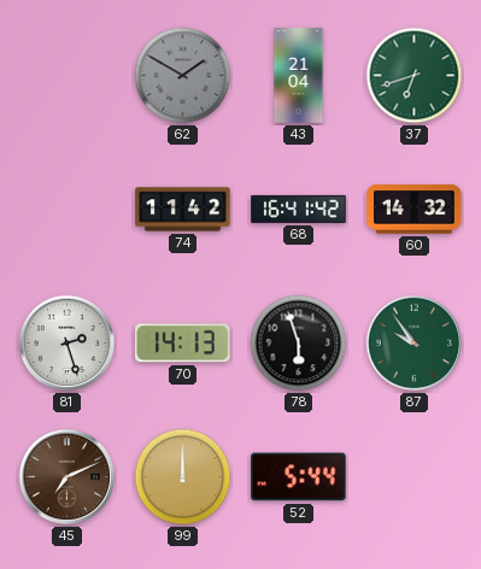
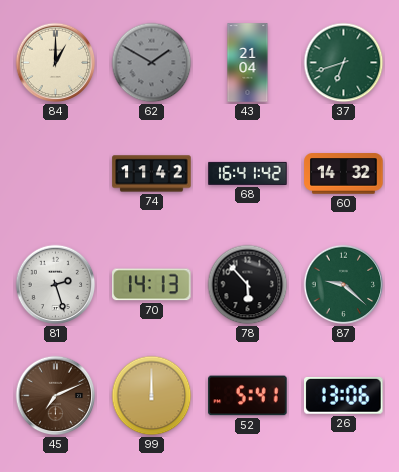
84: none -> 1:00
78: 5:57 -> 5:53
87: 9:54 -> 9:22
52: 5:44 -> 5:41
26: none -> 13:06
